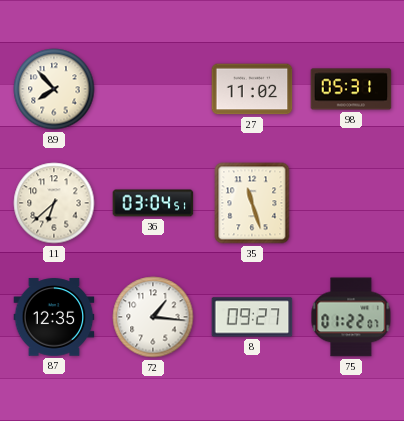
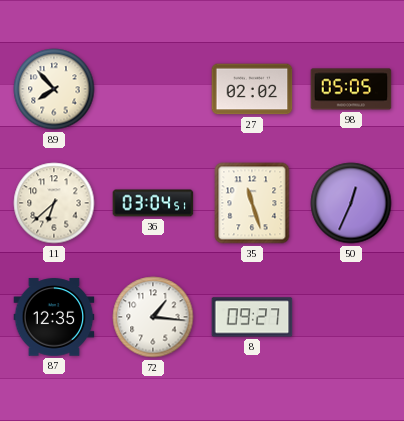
27: 11:02 -> 02:02
98: 05:31 -> 05:05
50: none -> 12:34
75: 01:22 -> none
